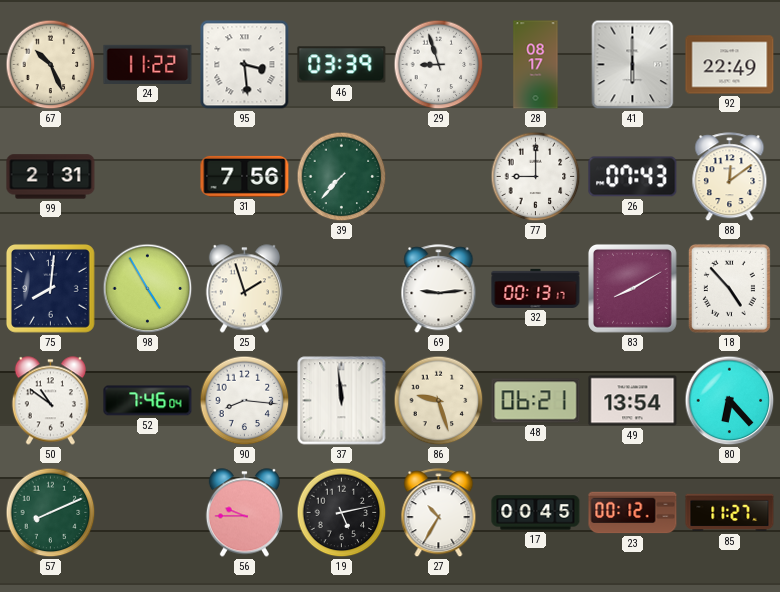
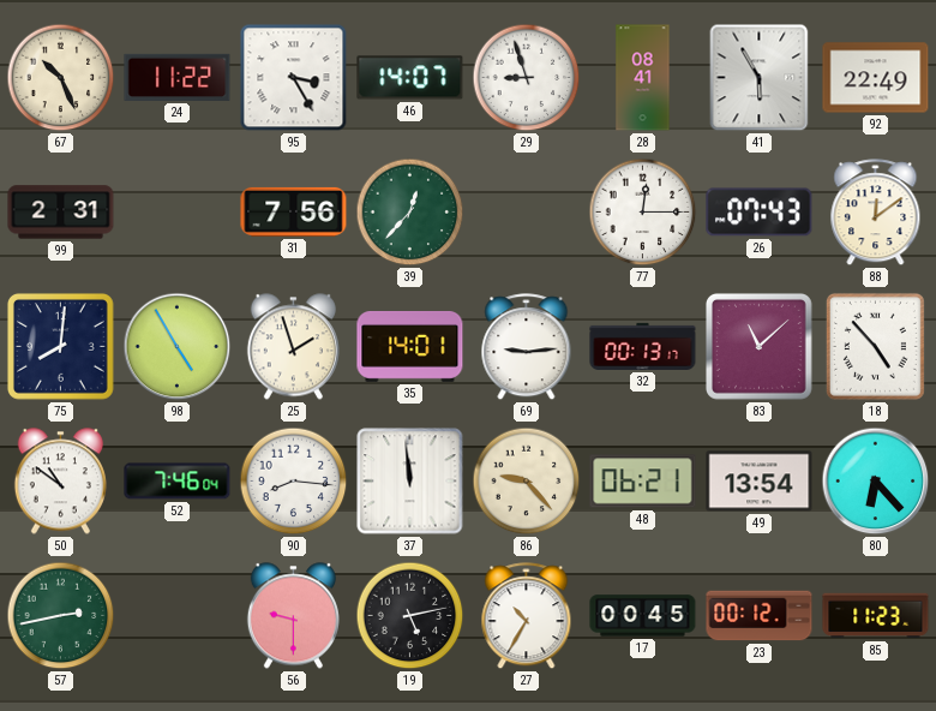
95: 3:29 -> 3:25
46: 03:39 -> 14:07
28: 08:17 -> 08:41
41: 6:00 -> 5:55
39: 7:37 -> 12:37
77: 9:00 -> 12:15
35: none -> 14:01
83: 8:10 -> 11:08
86: 9:27 -> 9:23
57: 8:11 -> 2:43
56: 9:45 -> 9:30
85: 11:27 -> 11:23
